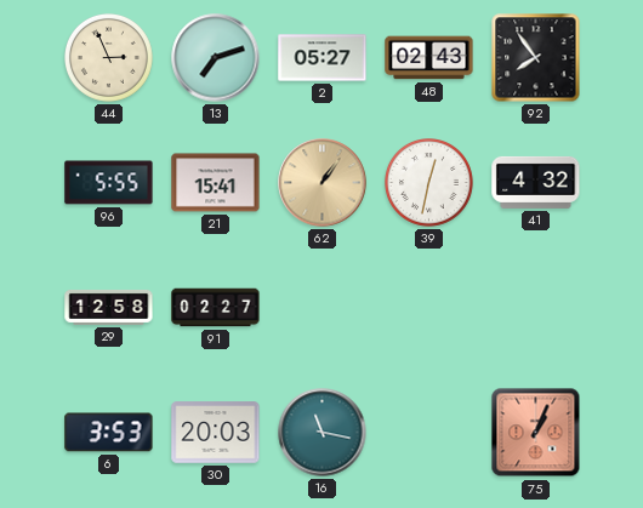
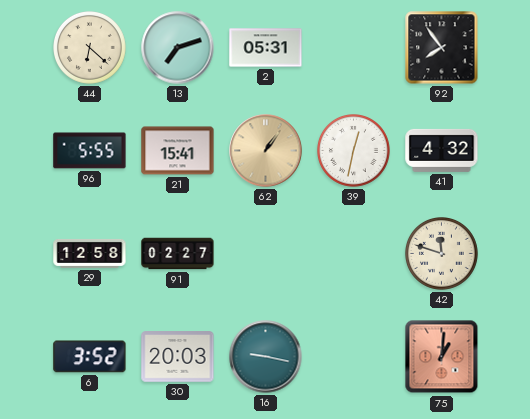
44: 2:56 -> 6:22
2: 05:27 -> 05:31
48: 02:43 -> none
42: none -> 11:48
6: 3:53 -> 3:52
16: 11:17 -> 9:17
75: 1:04 -> 1:01
